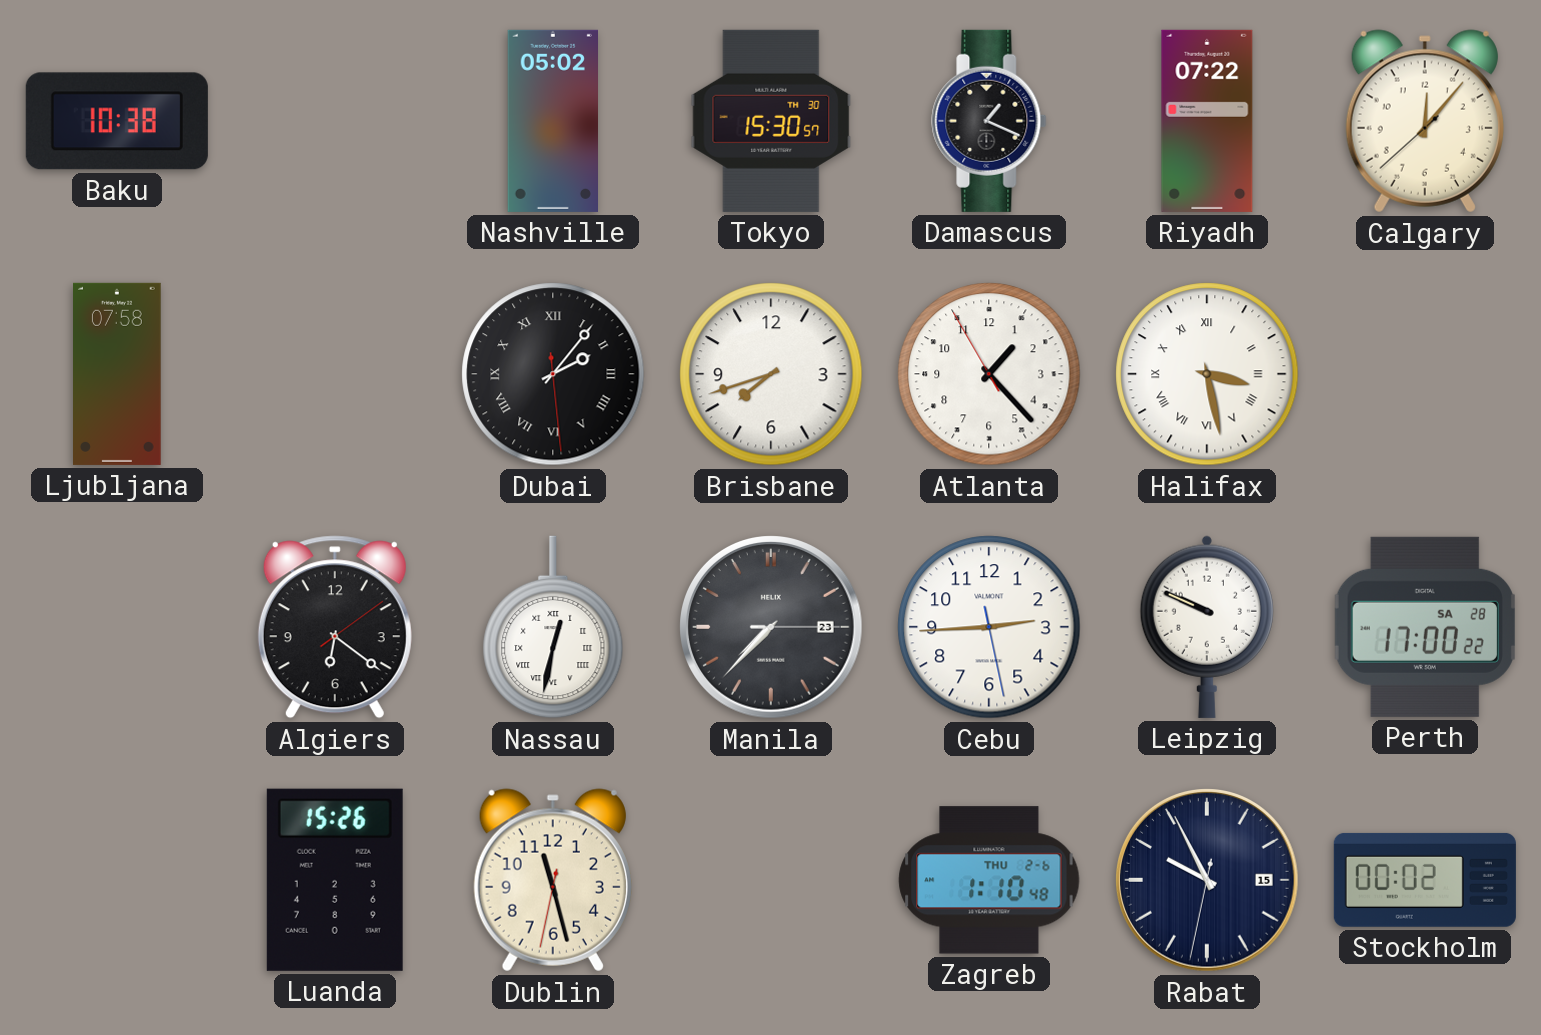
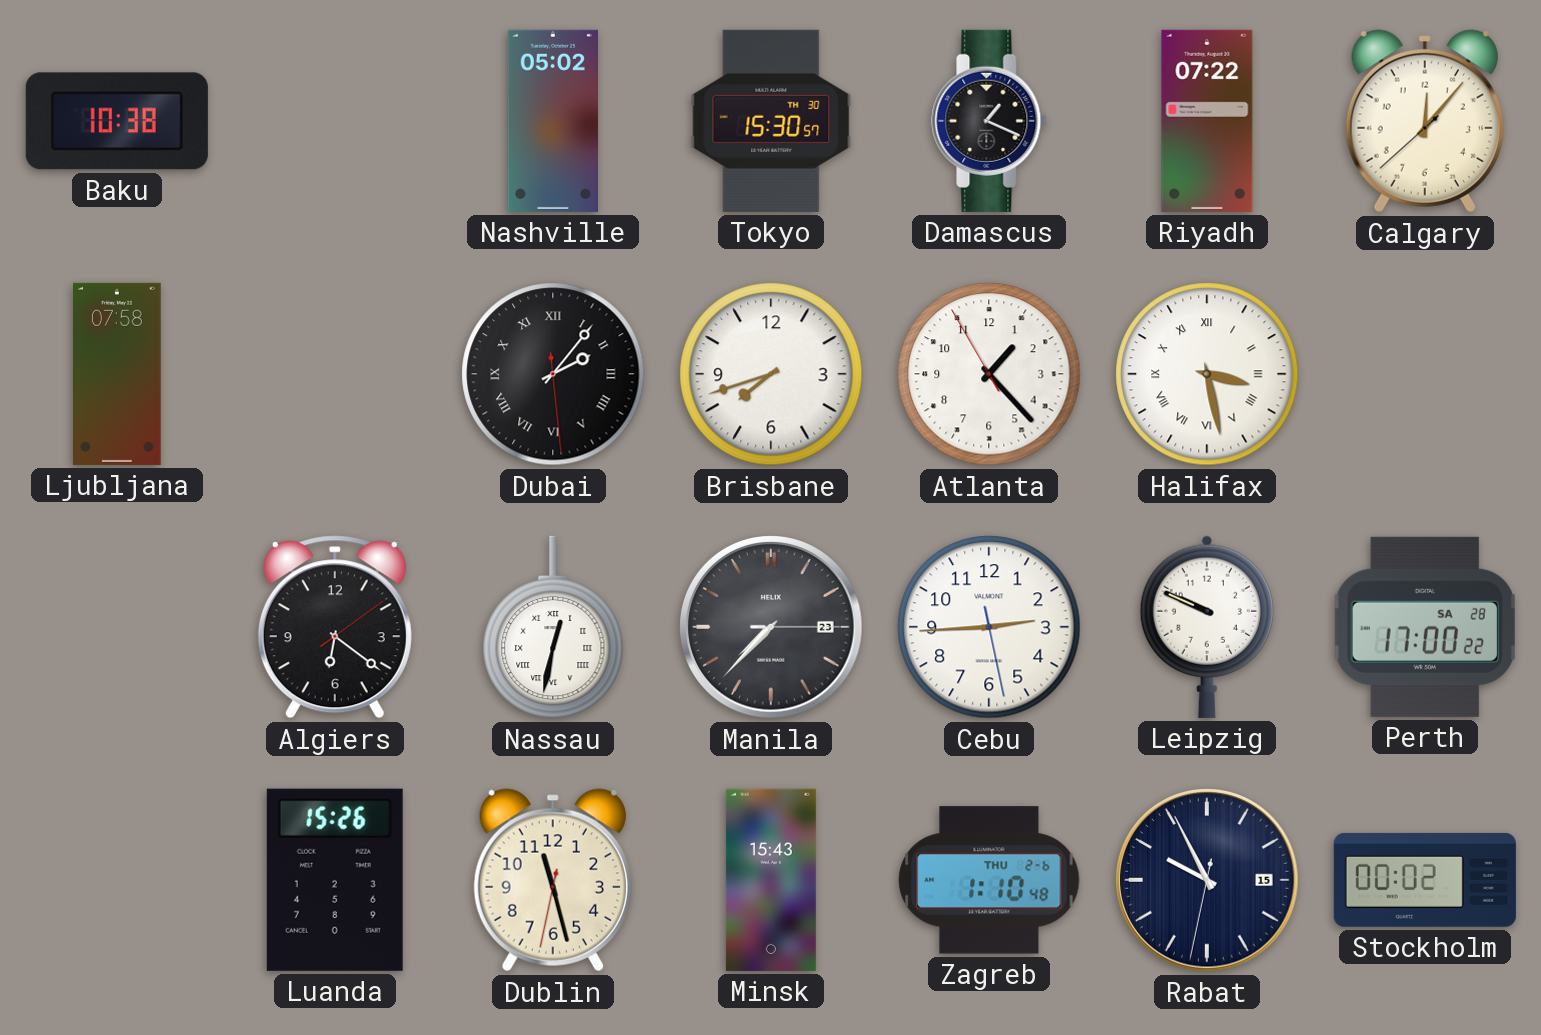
Minsk: none -> 15:43
